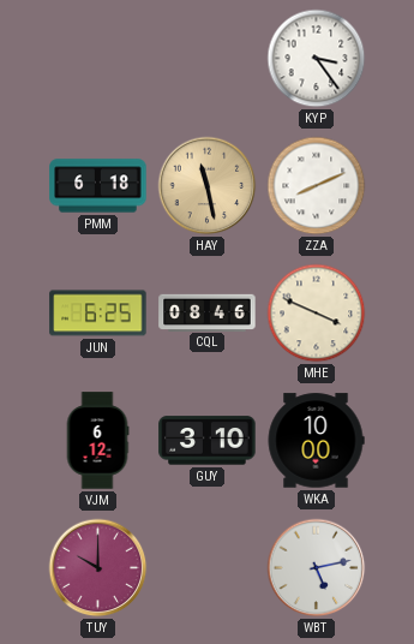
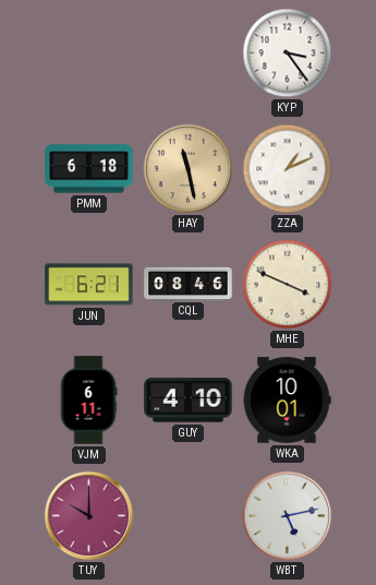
ZZA: 8:11 -> 1:11
JUN: 6:25 -> 6:21
VJM: 6:12 -> 6:11
GUY: 3:10 -> 4:10
WKA: 10:00 -> 10:01
